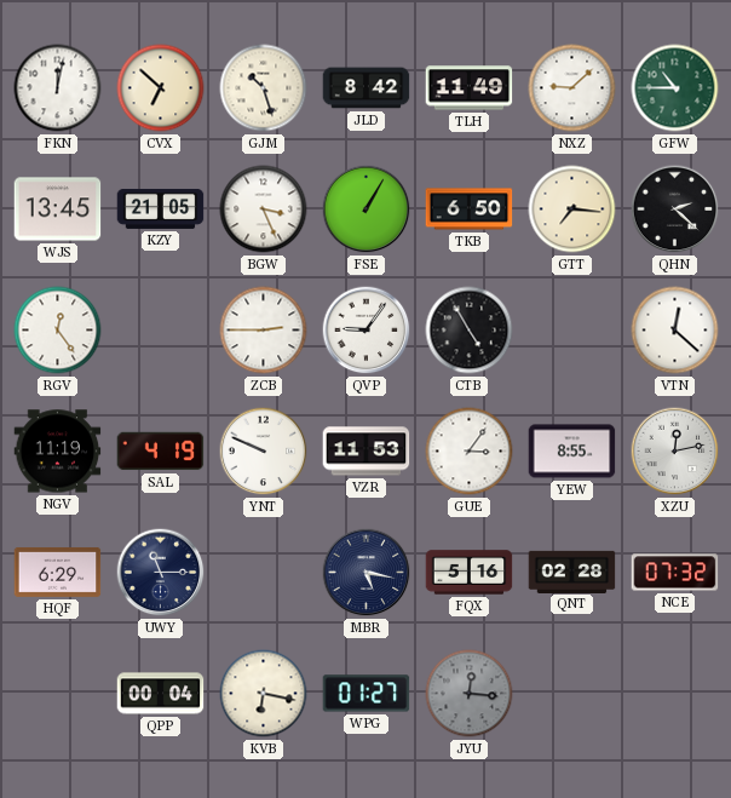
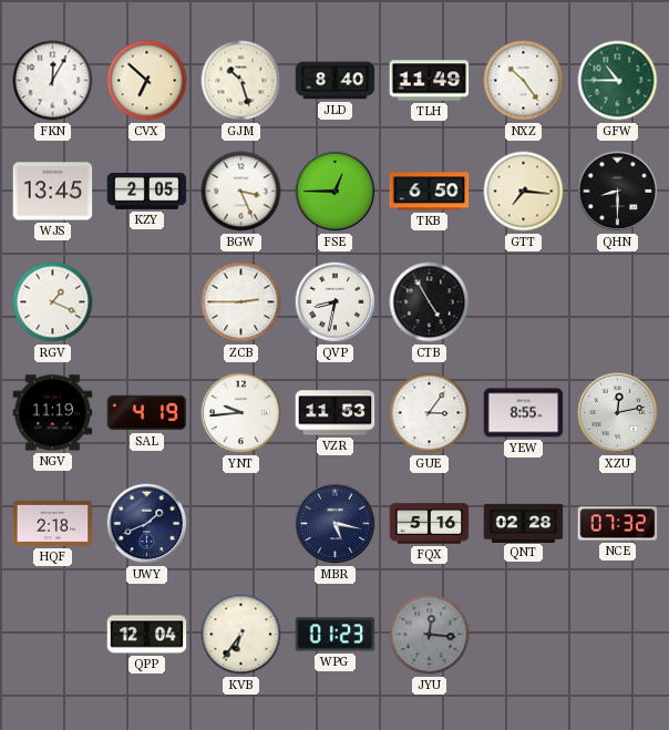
FKN: 12:02 -> 12:05
JLD: 8:42 -> 8:40
NXZ: 9:08 -> 10:24
KZY: 21:05 -> 2:05
FSE: 1:05 -> 12:45
QHN: 2:22 -> 8:30
RGV: 12:24 -> 1:19
QVP: 9:06 -> 8:32
VTN: 12:22 -> none
YNT: 9:49 -> 9:44
HQF: 6:29 -> 2:18
UWY: 11:15 -> 1:41
QPP: 00:04 -> 12:04
KVB: 6:17 -> 6:36
WPG: 01:27 -> 01:23
